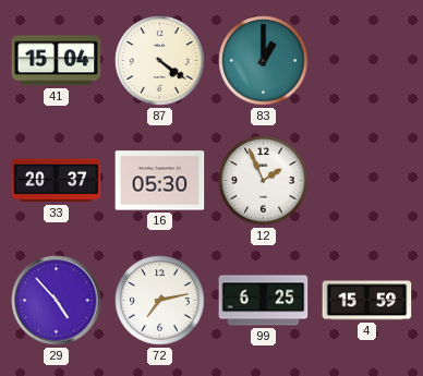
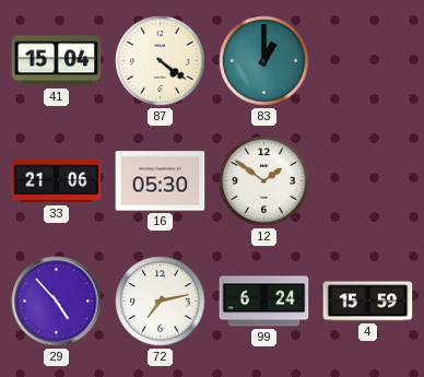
33: 20:37 -> 21:06
12: 1:56 -> 1:51
99: 6:25 -> 6:24
